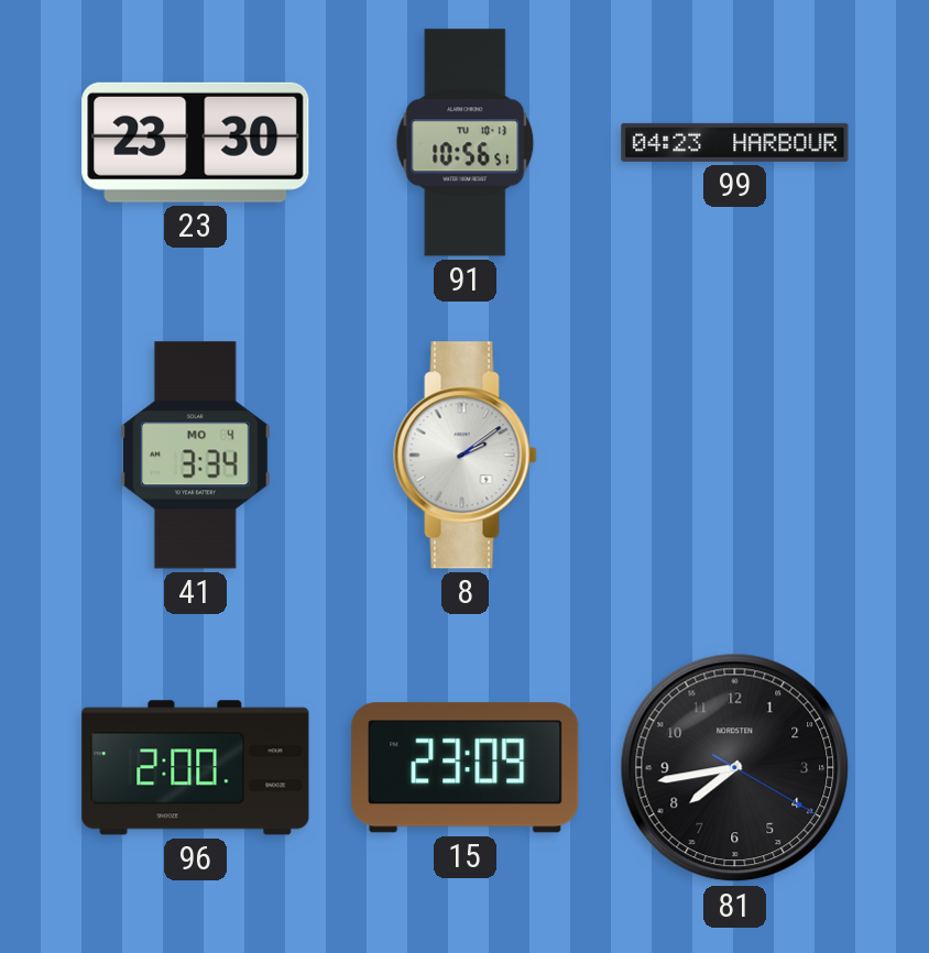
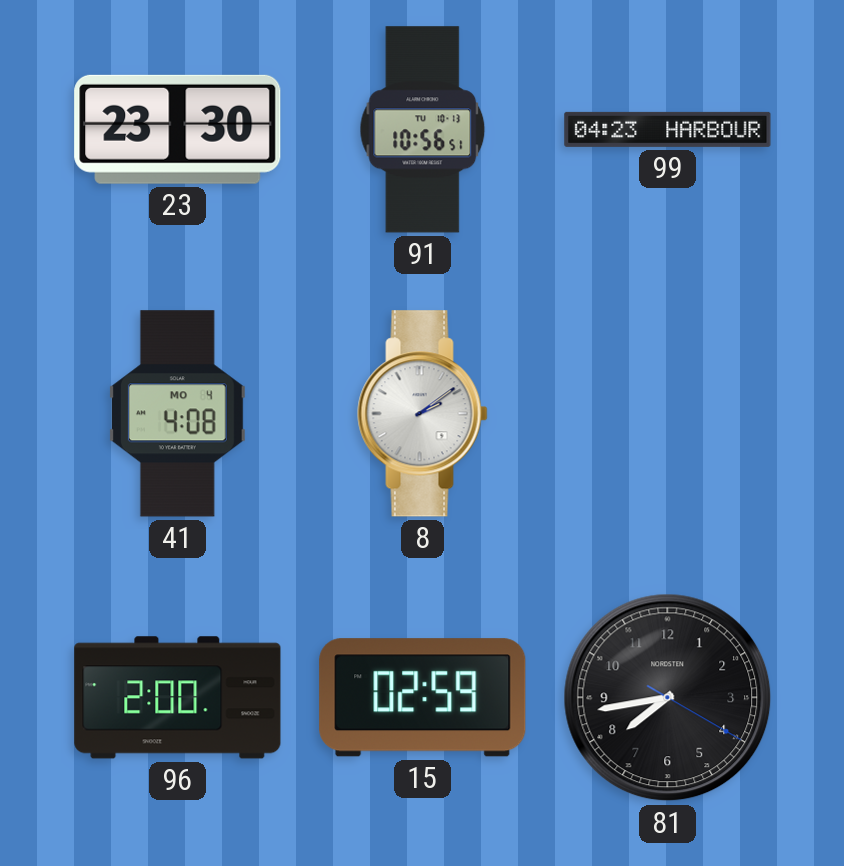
41: 3:34 -> 4:08
15: 23:09 -> 02:59
